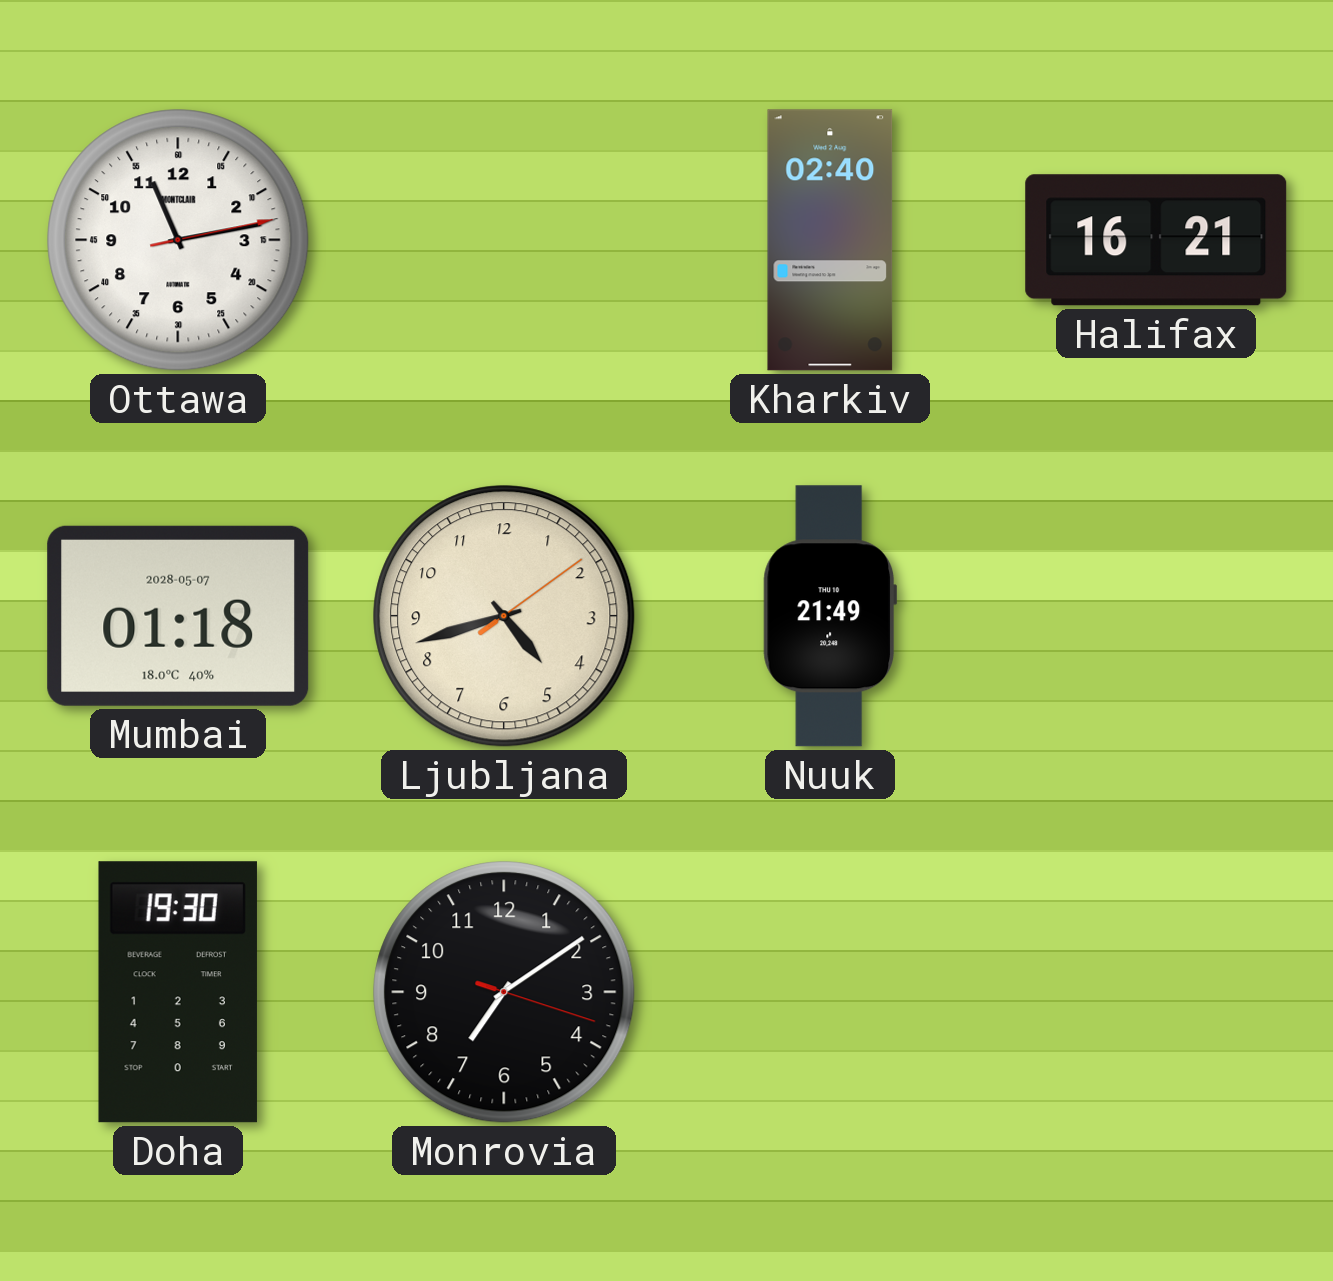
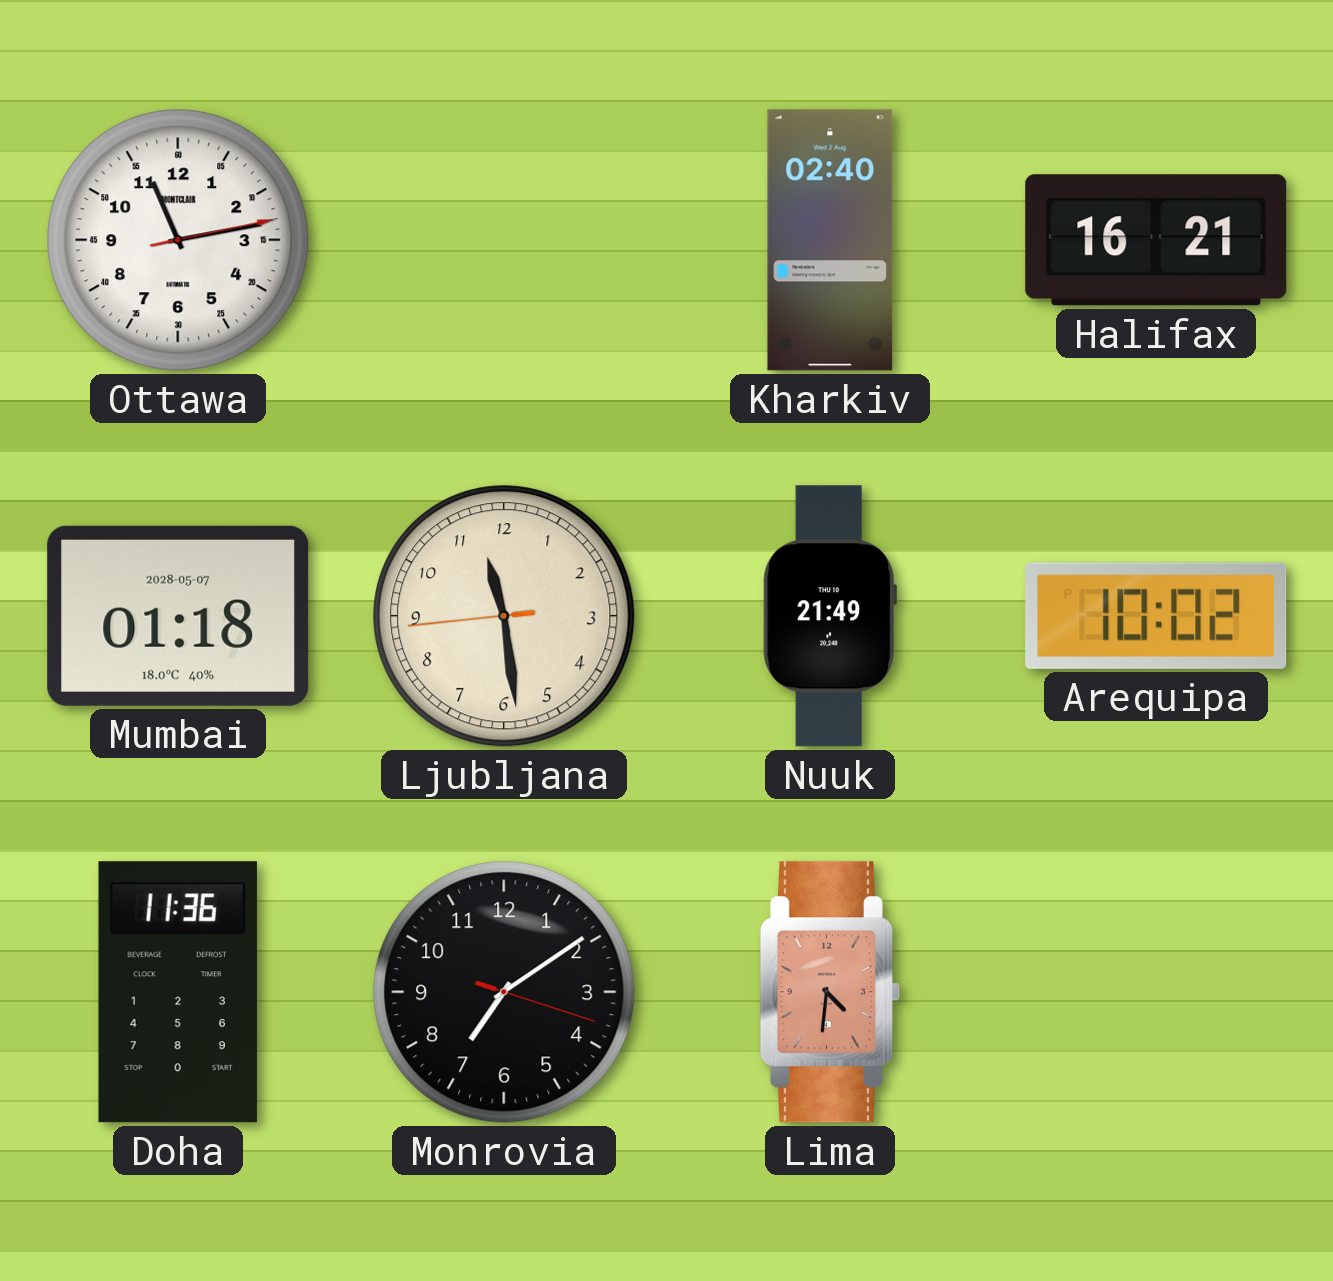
Ljubljana: 4:42 -> 11:28
Arequipa: none -> 10:02
Doha: 19:30 -> 11:36
Lima: none -> 4:31
